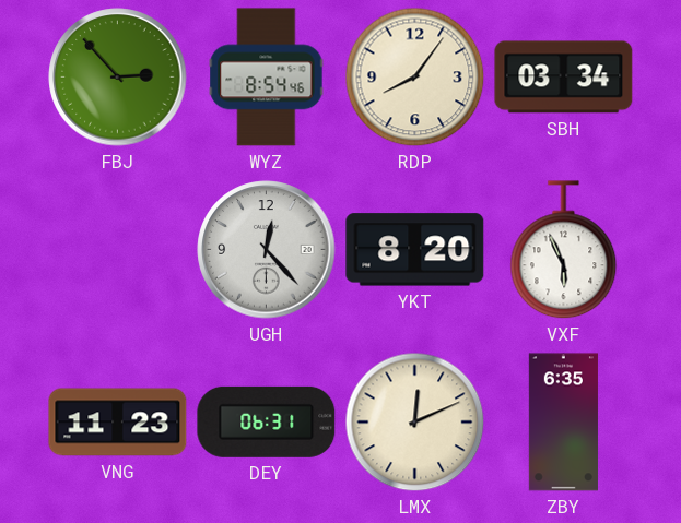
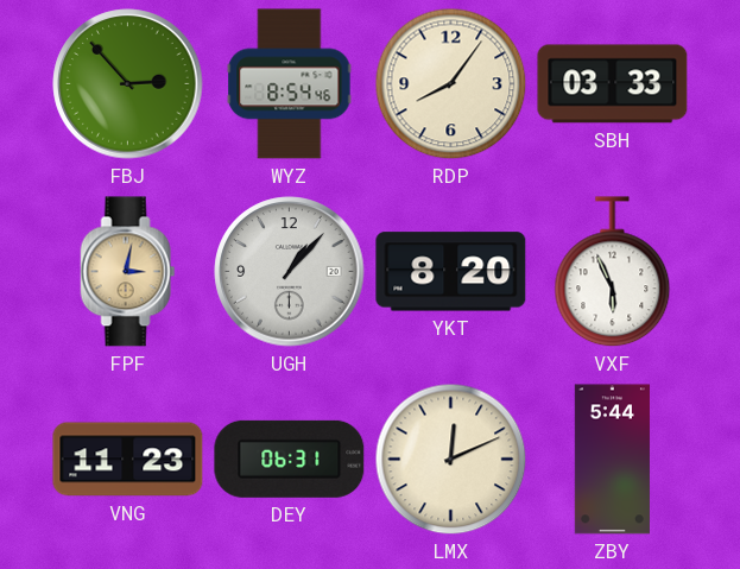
SBH: 03:34 -> 03:33
FPF: none -> 3:02
UGH: 12:23 -> 1:07
ZBY: 6:35 -> 5:44
